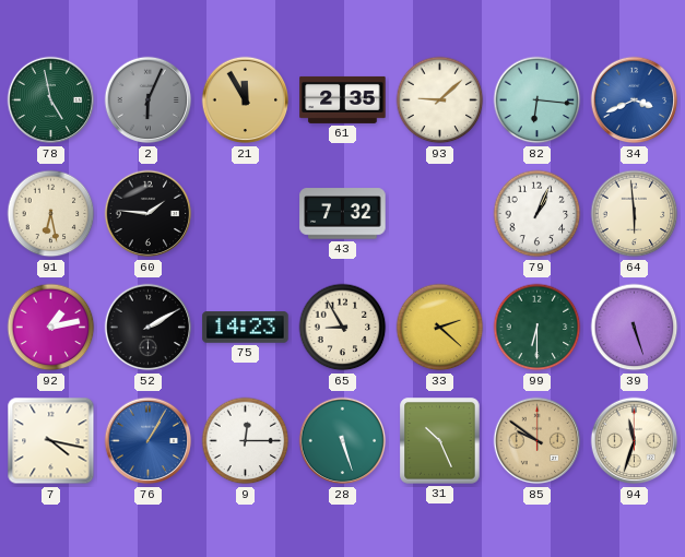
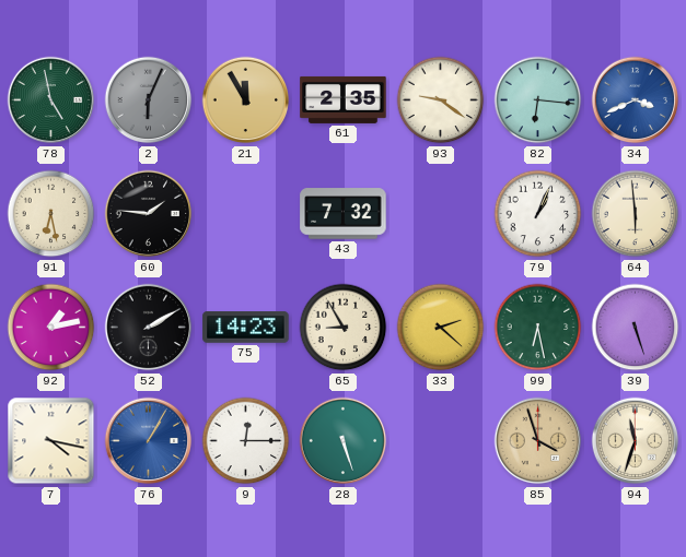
93: 9:08 -> 9:21
99: 6:30 -> 6:28
31: 10:26 -> none
85: 9:51 -> 3:57
